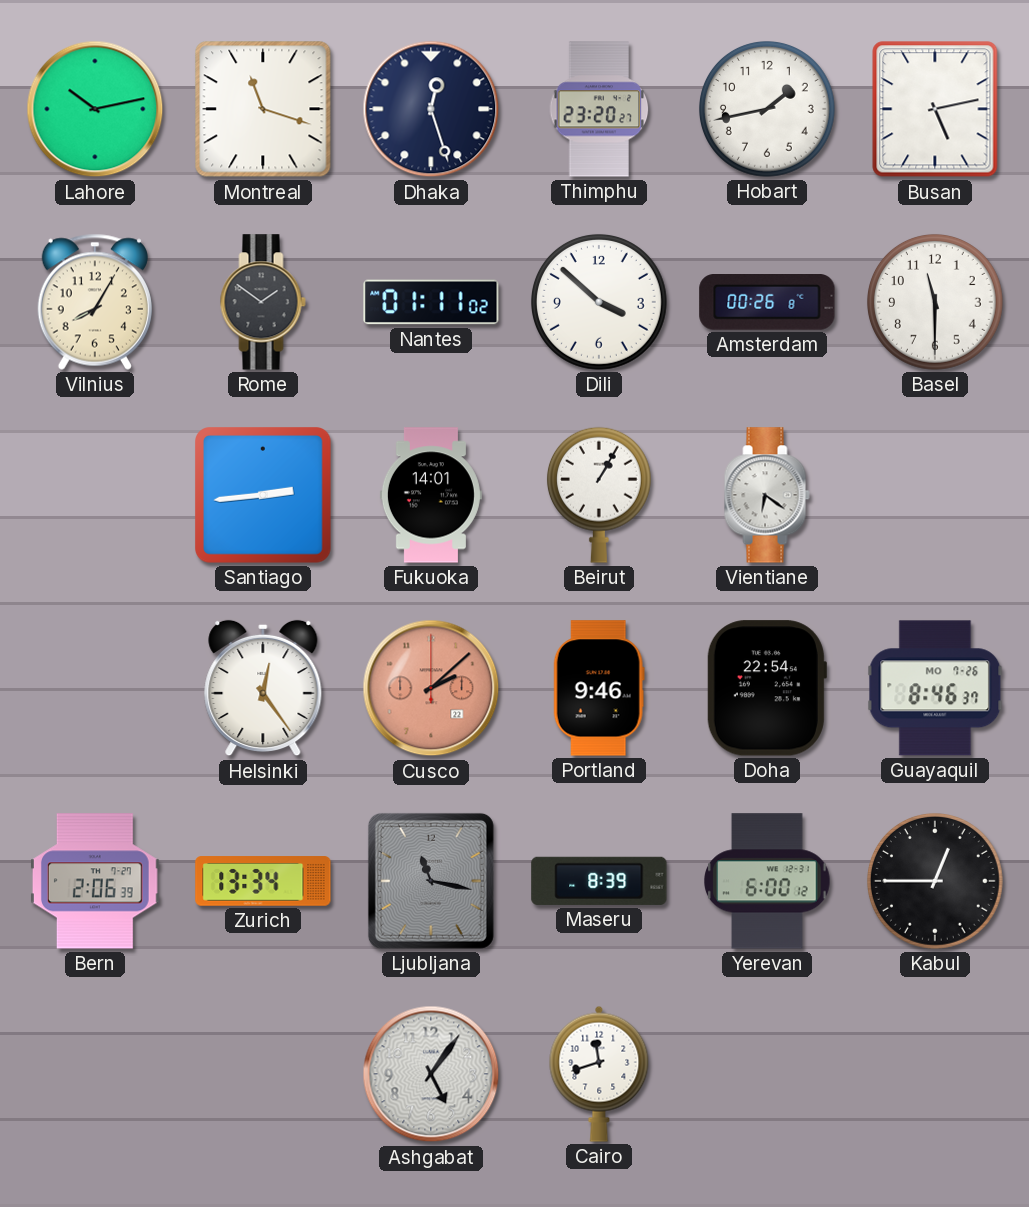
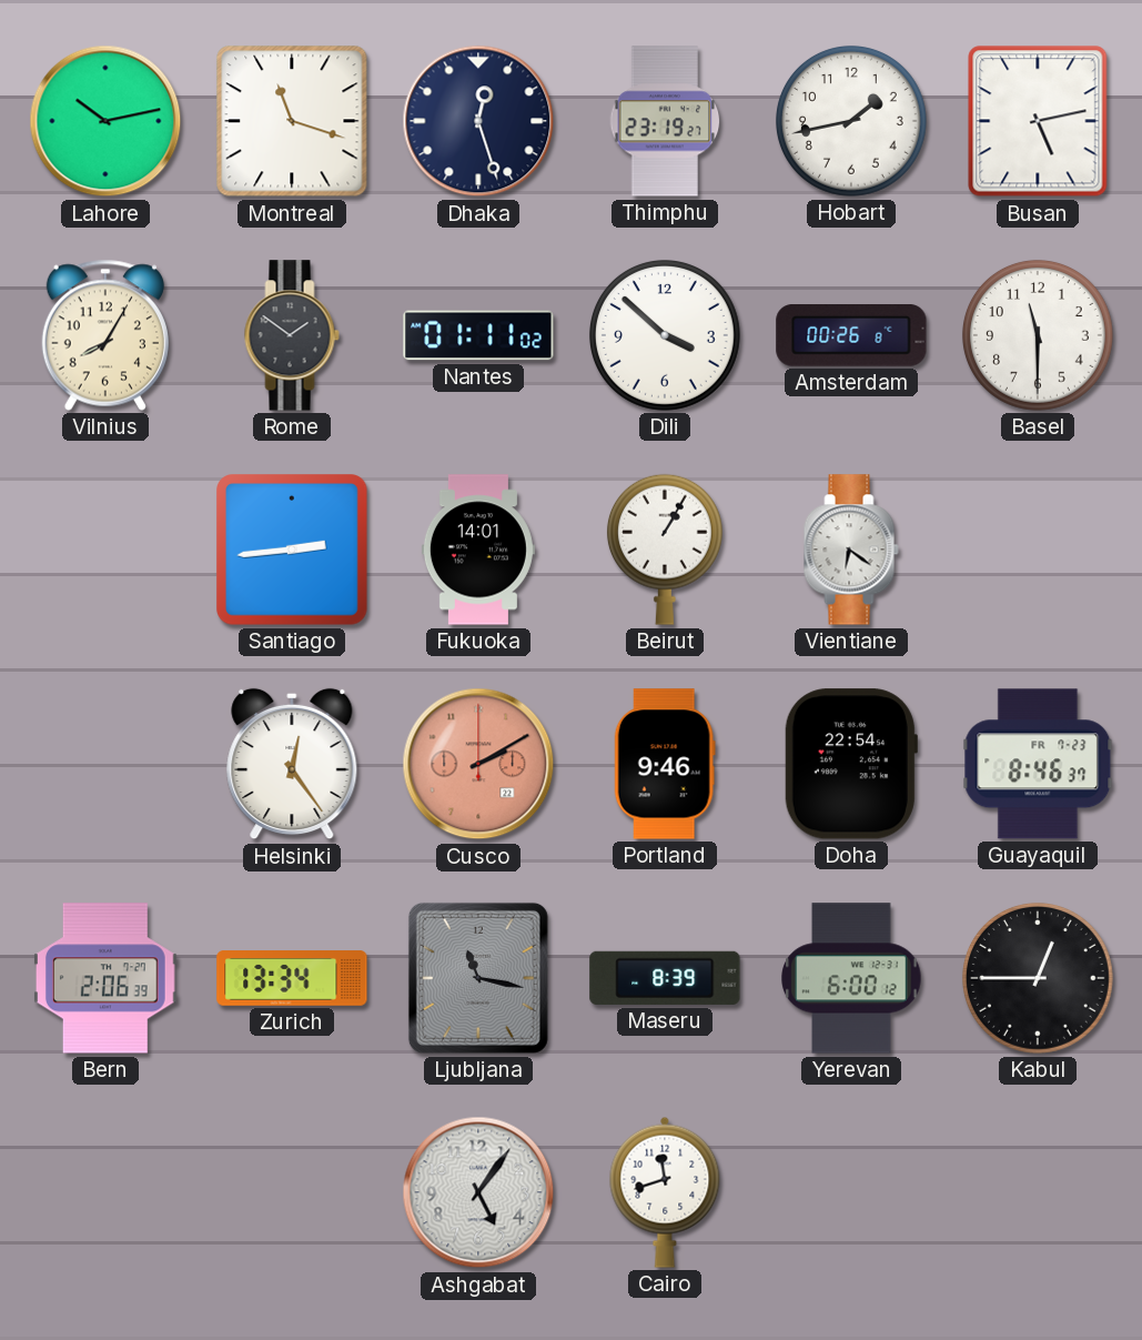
Thimphu: 23:20 -> 23:19
Cusco: 2:08 -> 2:10
Guayaquil date: MO 7-26 -> FR 7-23
